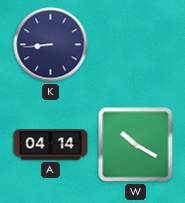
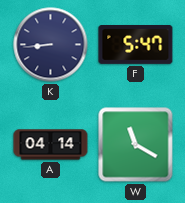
F: none -> 5:47
W: 10:20 -> 11:20
